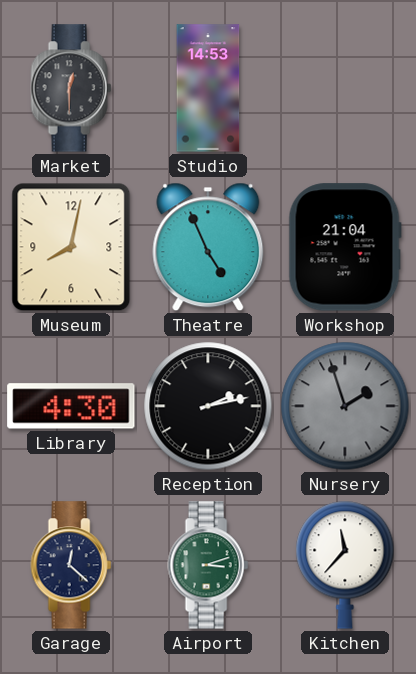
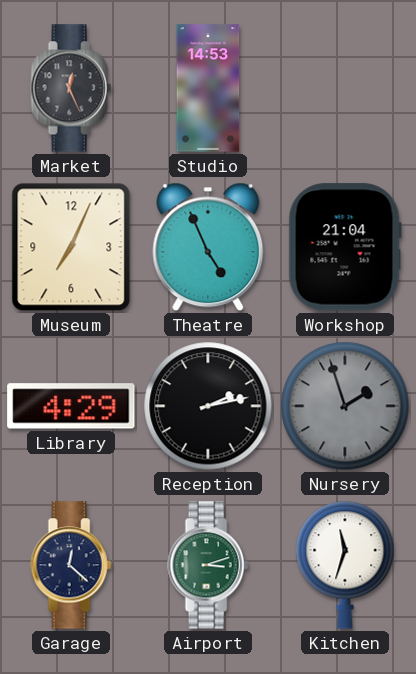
Market: 12:30 -> 12:26
Museum: 8:02 -> 7:04
Library: 4:30 -> 4:29
Kitchen: 11:37 -> 11:33
